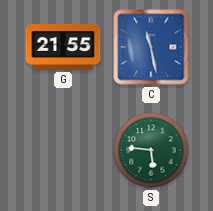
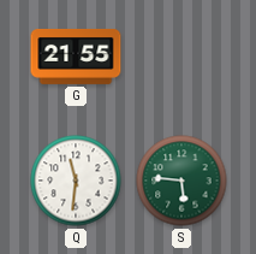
C: 11:28 -> none
Q: none -> 11:31
